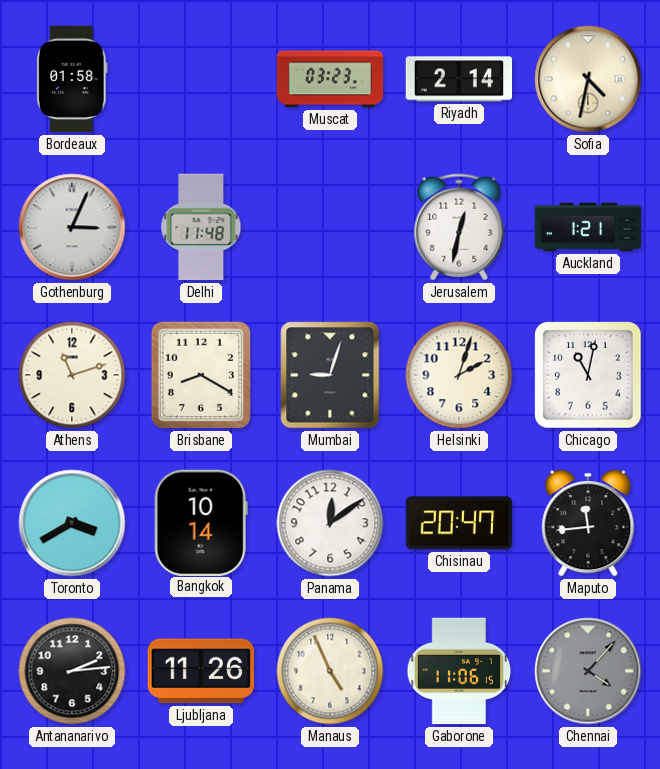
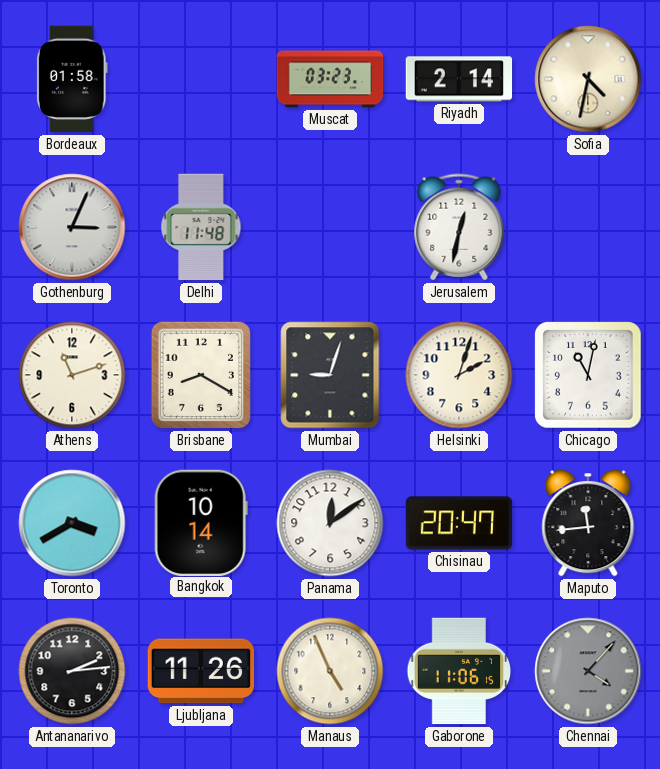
Auckland: 1:21 -> none
